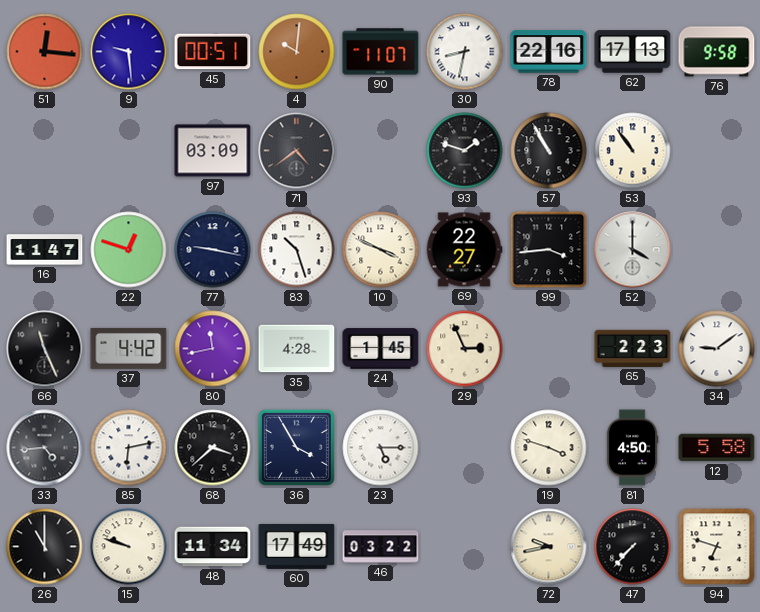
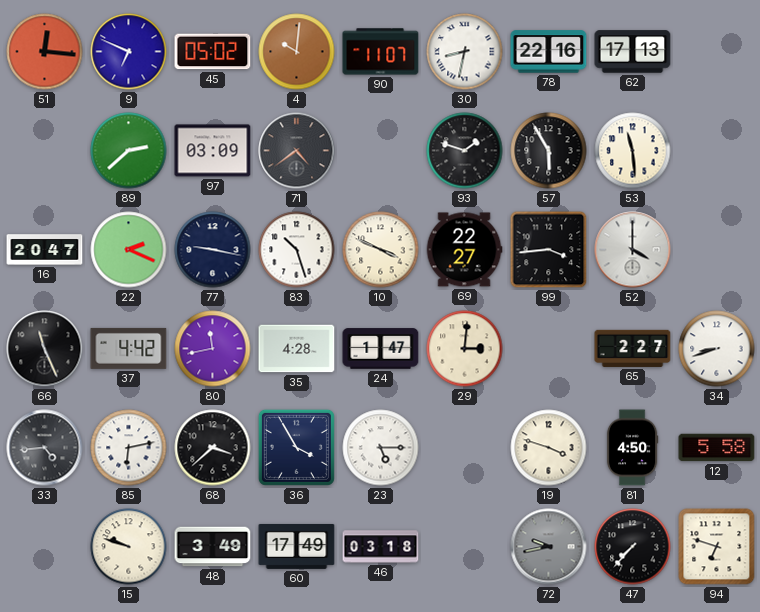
9: 9:29 -> 6:49
45: 00:51 -> 05:02
76: 9:58 -> none
89: none -> 2:38
57: 10:55 -> 5:55
53: 10:54 -> 11:29
16: 11:47 -> 20:47
22: 12:48 -> 2:19
24: 1:45 -> 1:47
29: 2:56 -> 3:01
65: 2:23 -> 2:27
34: 9:09 -> 8:42
26: 11:00 -> none
48: 11:34 -> 3:49
46: 03:22 -> 03:18
72 dial: cream -> grey
